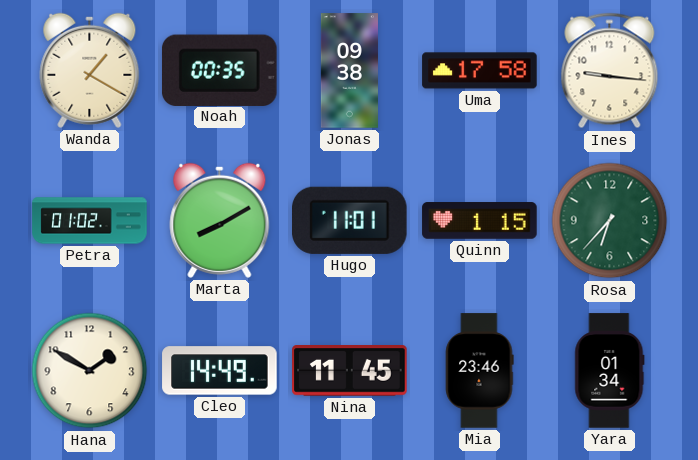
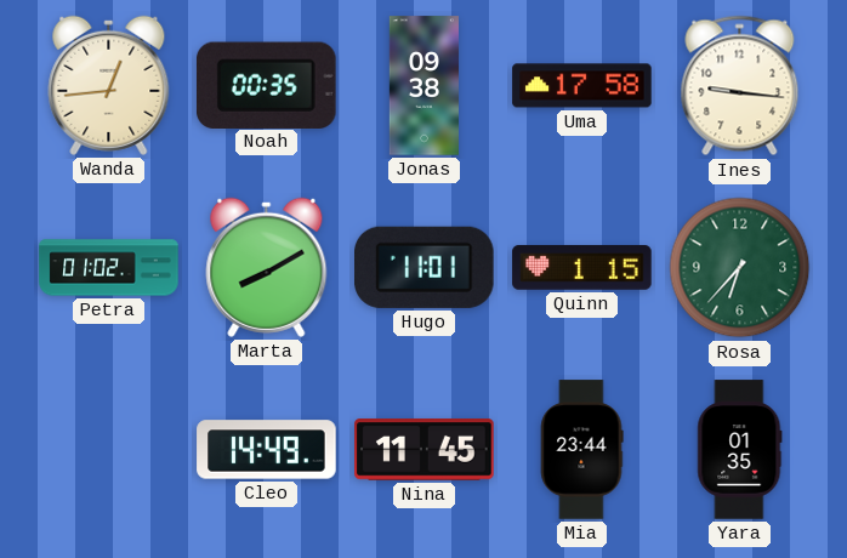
Wanda: 1:20 -> 12:44
Hana: 1:50 -> none
Mia: 23:46 -> 23:44
Yara: 01:34 -> 01:35
